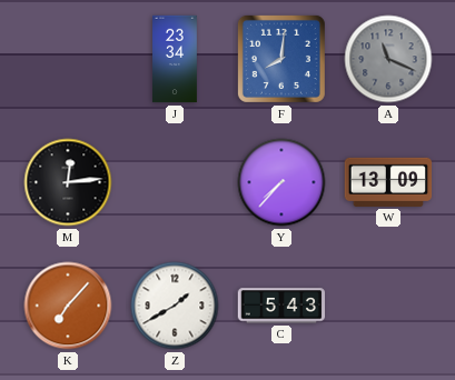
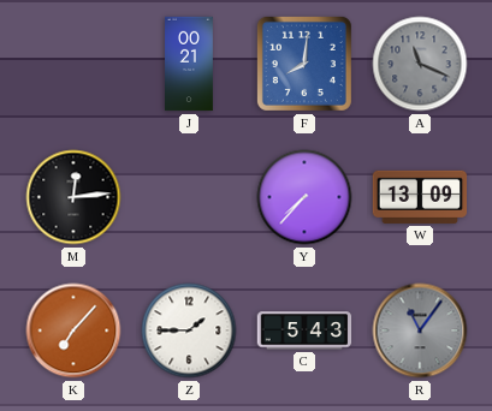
J: 23:34 -> 00:21
Z: 1:40 -> 1:45
R: none -> 11:06
